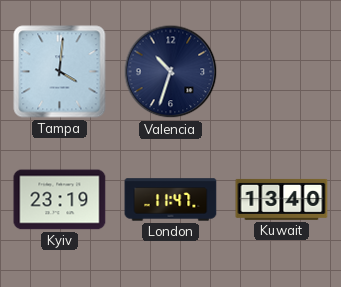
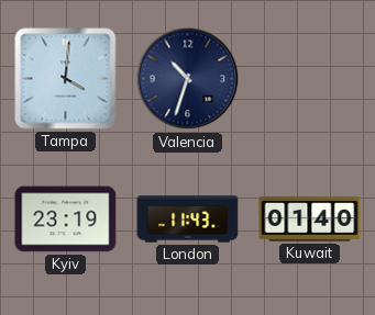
London: 11:47 -> 11:43
Kuwait: 13:40 -> 01:40
